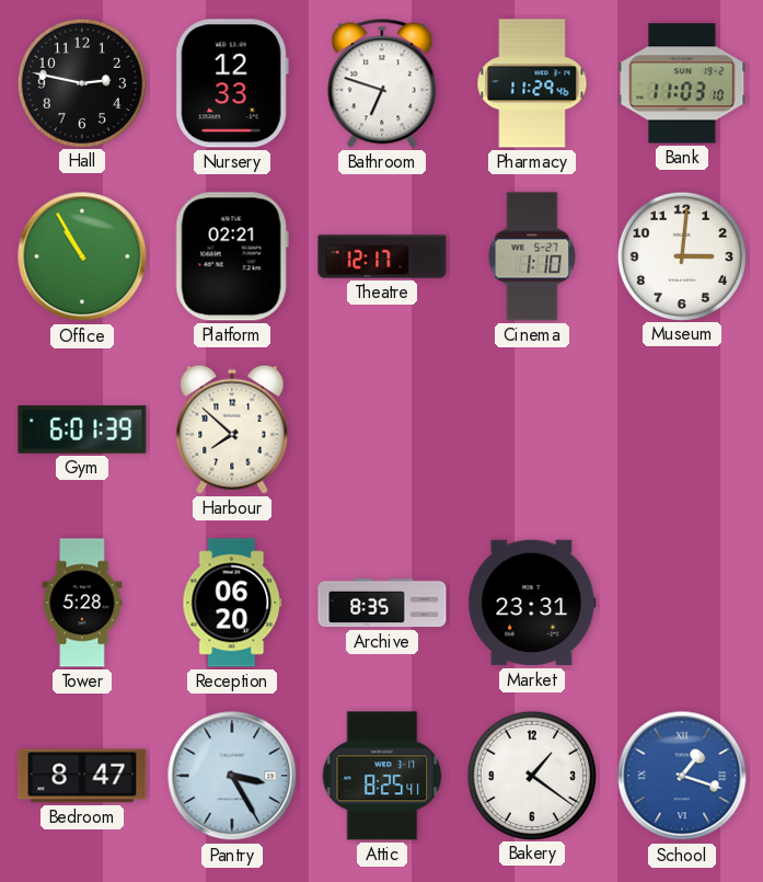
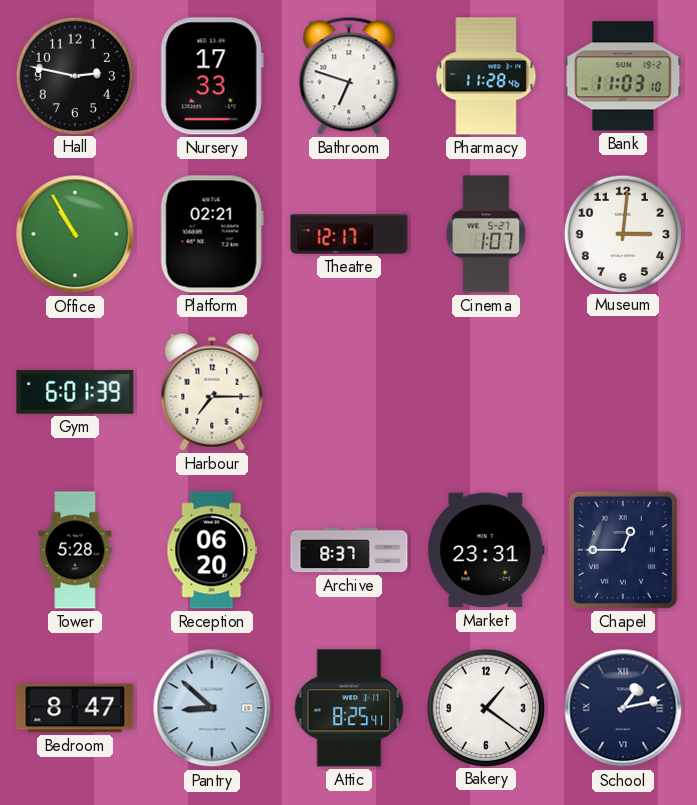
Nursery: 12:33 -> 17:33
Pharmacy: 11:29 -> 11:28
Cinema: 1:10 -> 1:07
Harbour: 7:52 -> 7:15
Archive: 8:35 -> 8:37
Chapel: none -> 12:45
Pantry: 3:25 -> 8:52
School: 1:18 -> 1:13
School dial: blue -> navy
